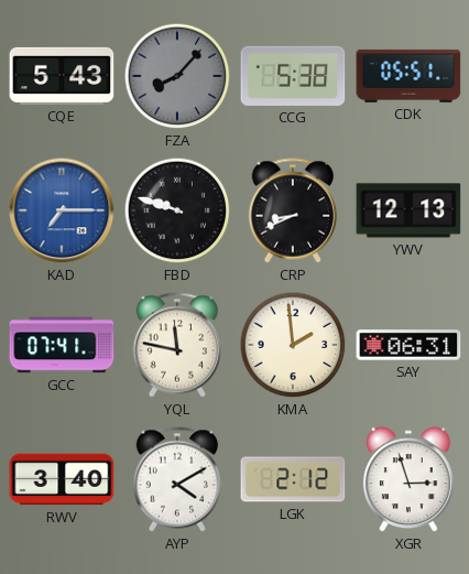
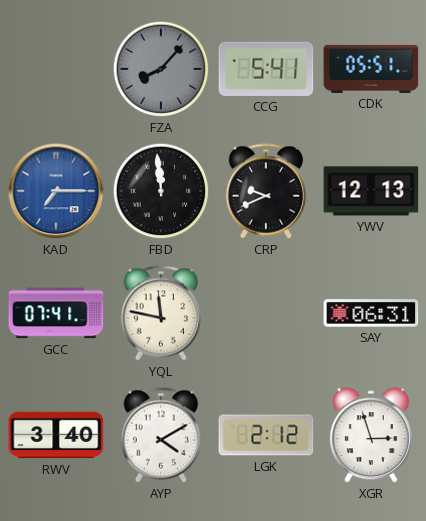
CQE: 5:43 -> none
CCG: 5:38 -> 5:41
FBD: 9:48 -> 11:59
CRP: 8:41 -> 9:41
KMA: 1:59 -> none
